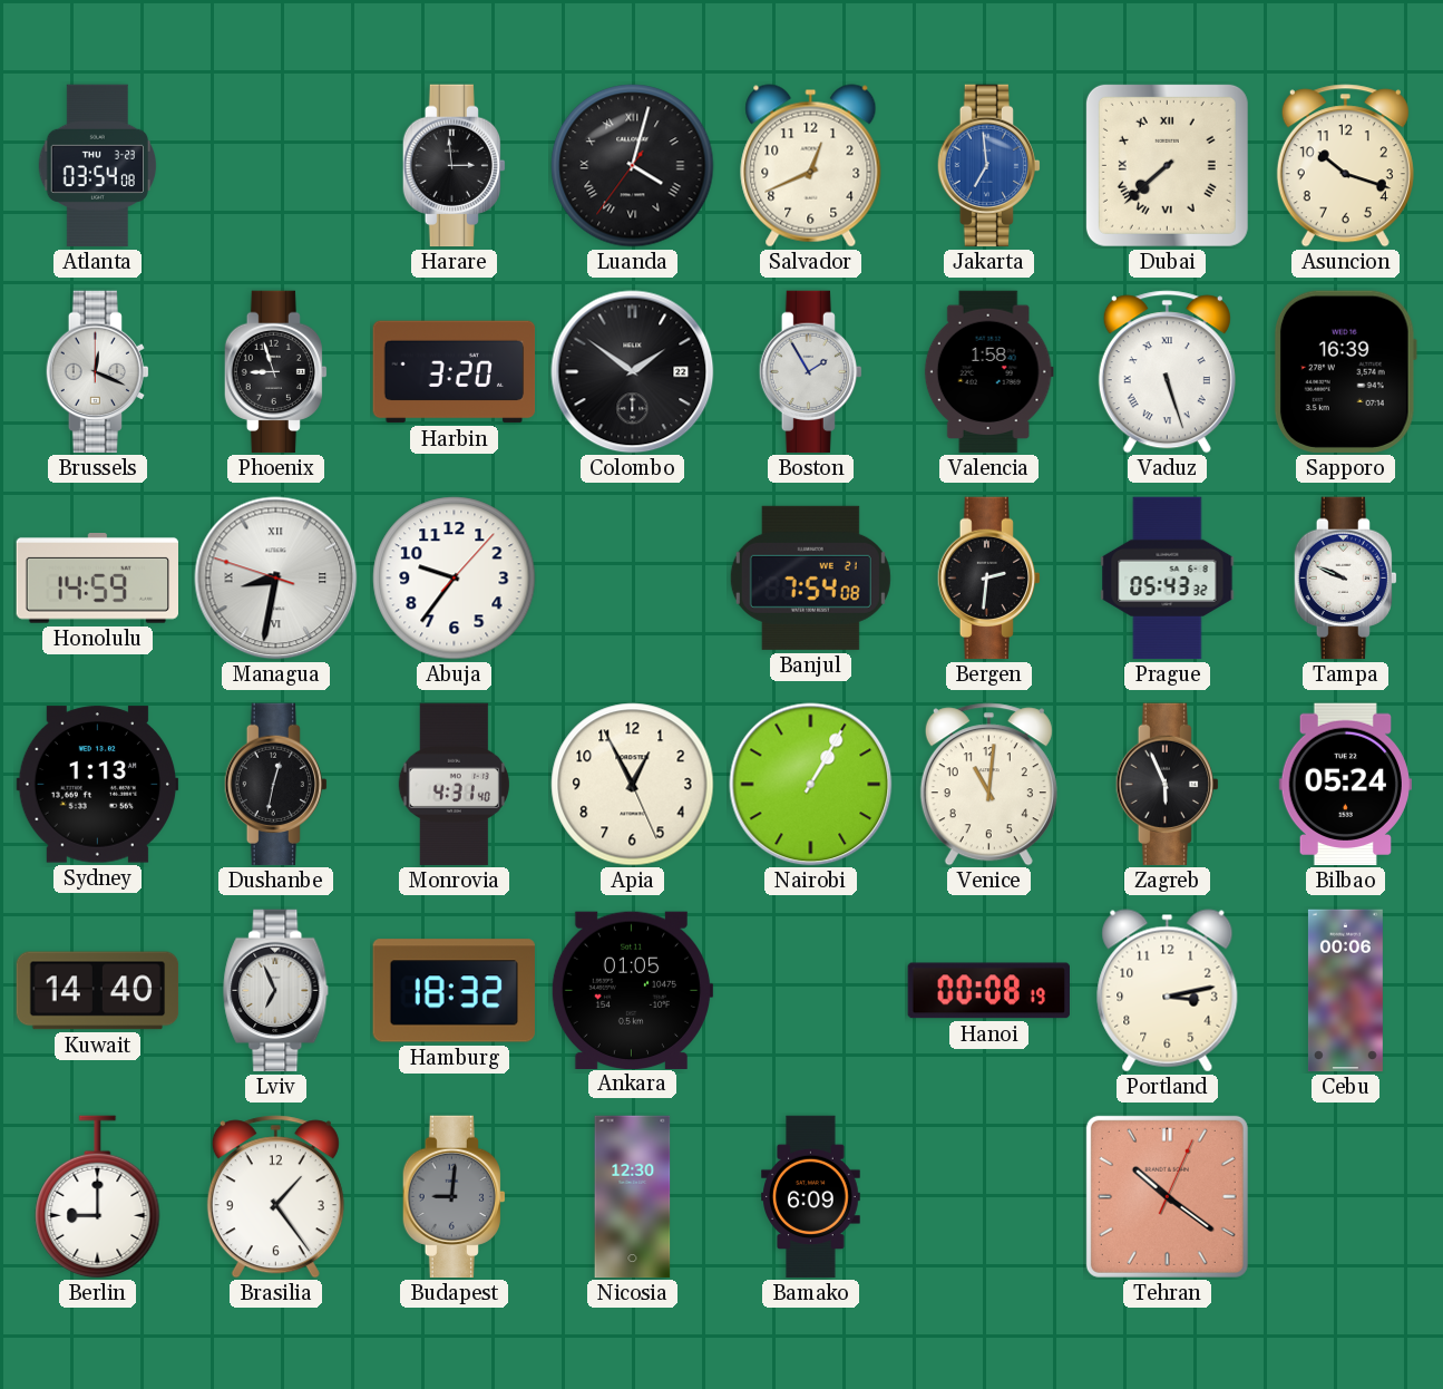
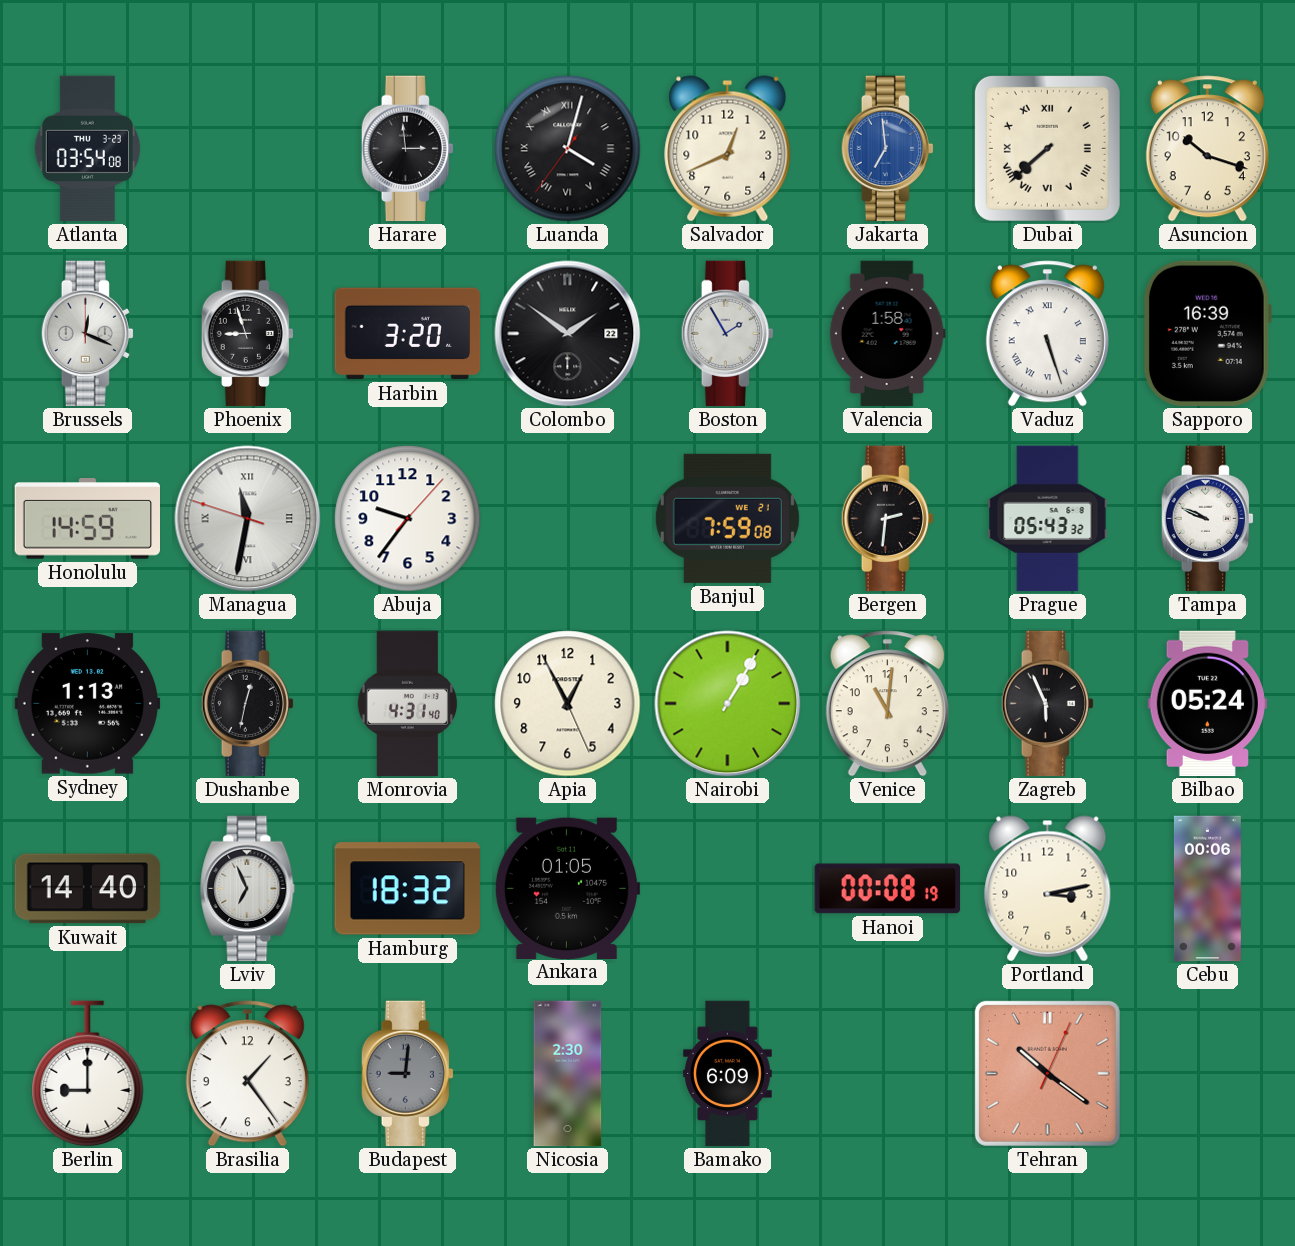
Managua: 8:31 -> 11:31
Banjul: 7:54 -> 7:59
Nicosia: 12:30 -> 2:30
